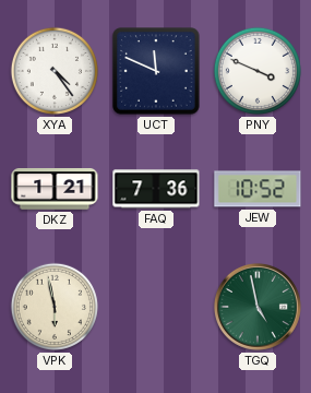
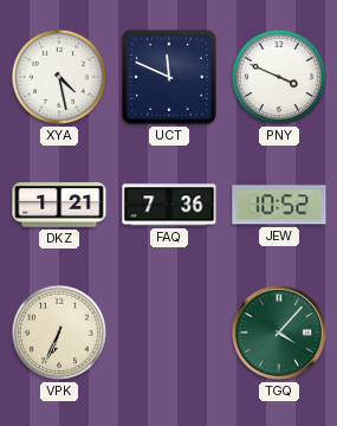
XYA: 4:24 -> 4:28
VPK: 5:58 -> 6:34
TGQ: 4:58 -> 4:07
